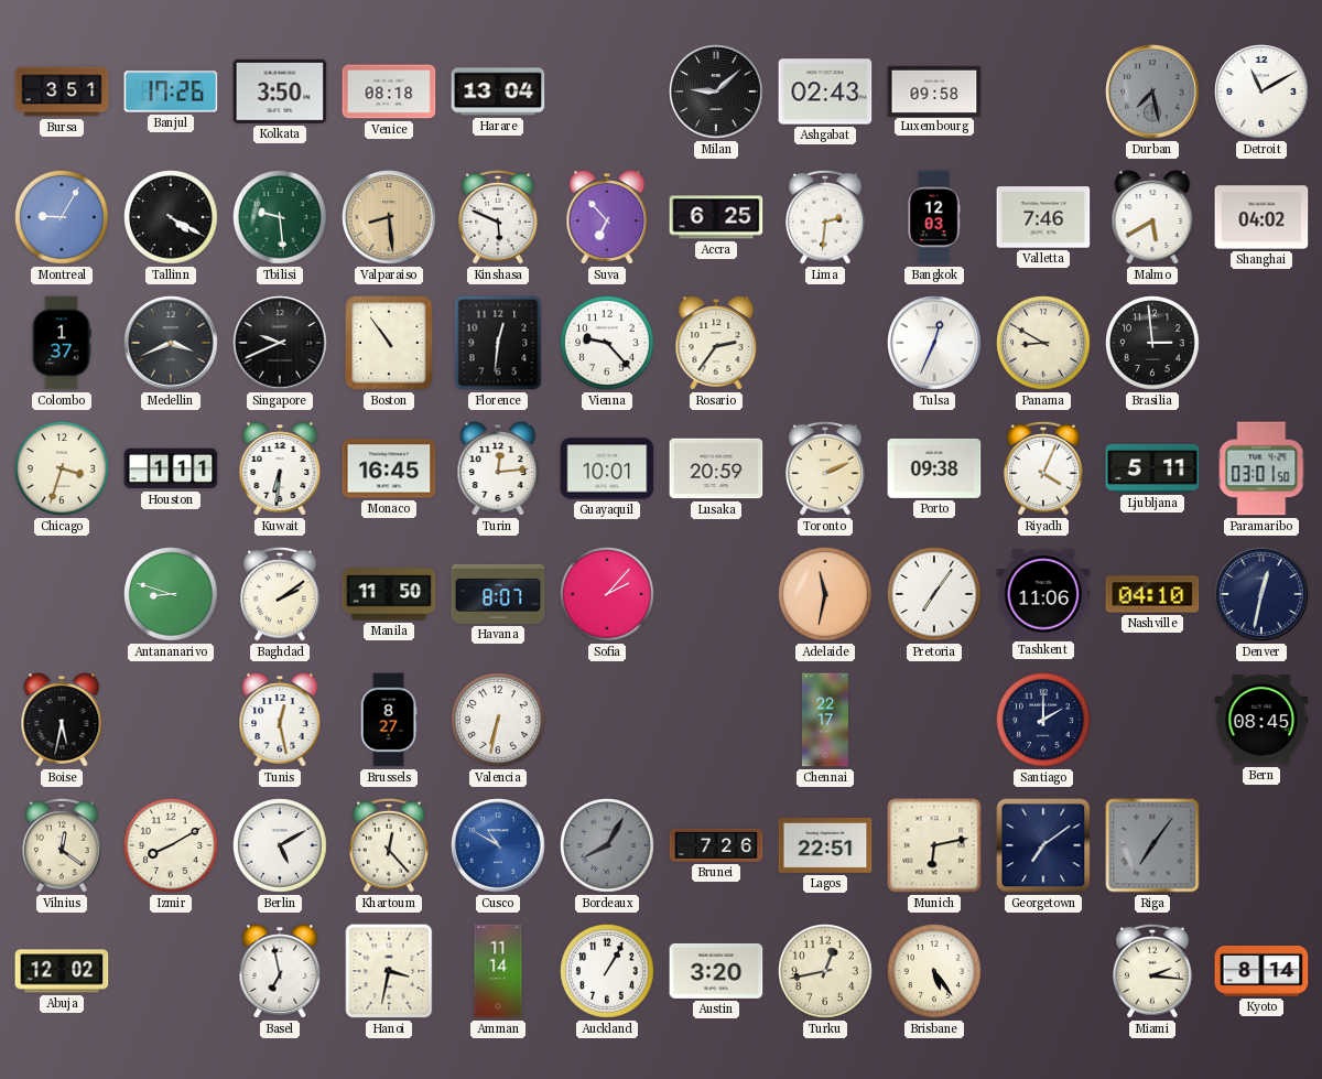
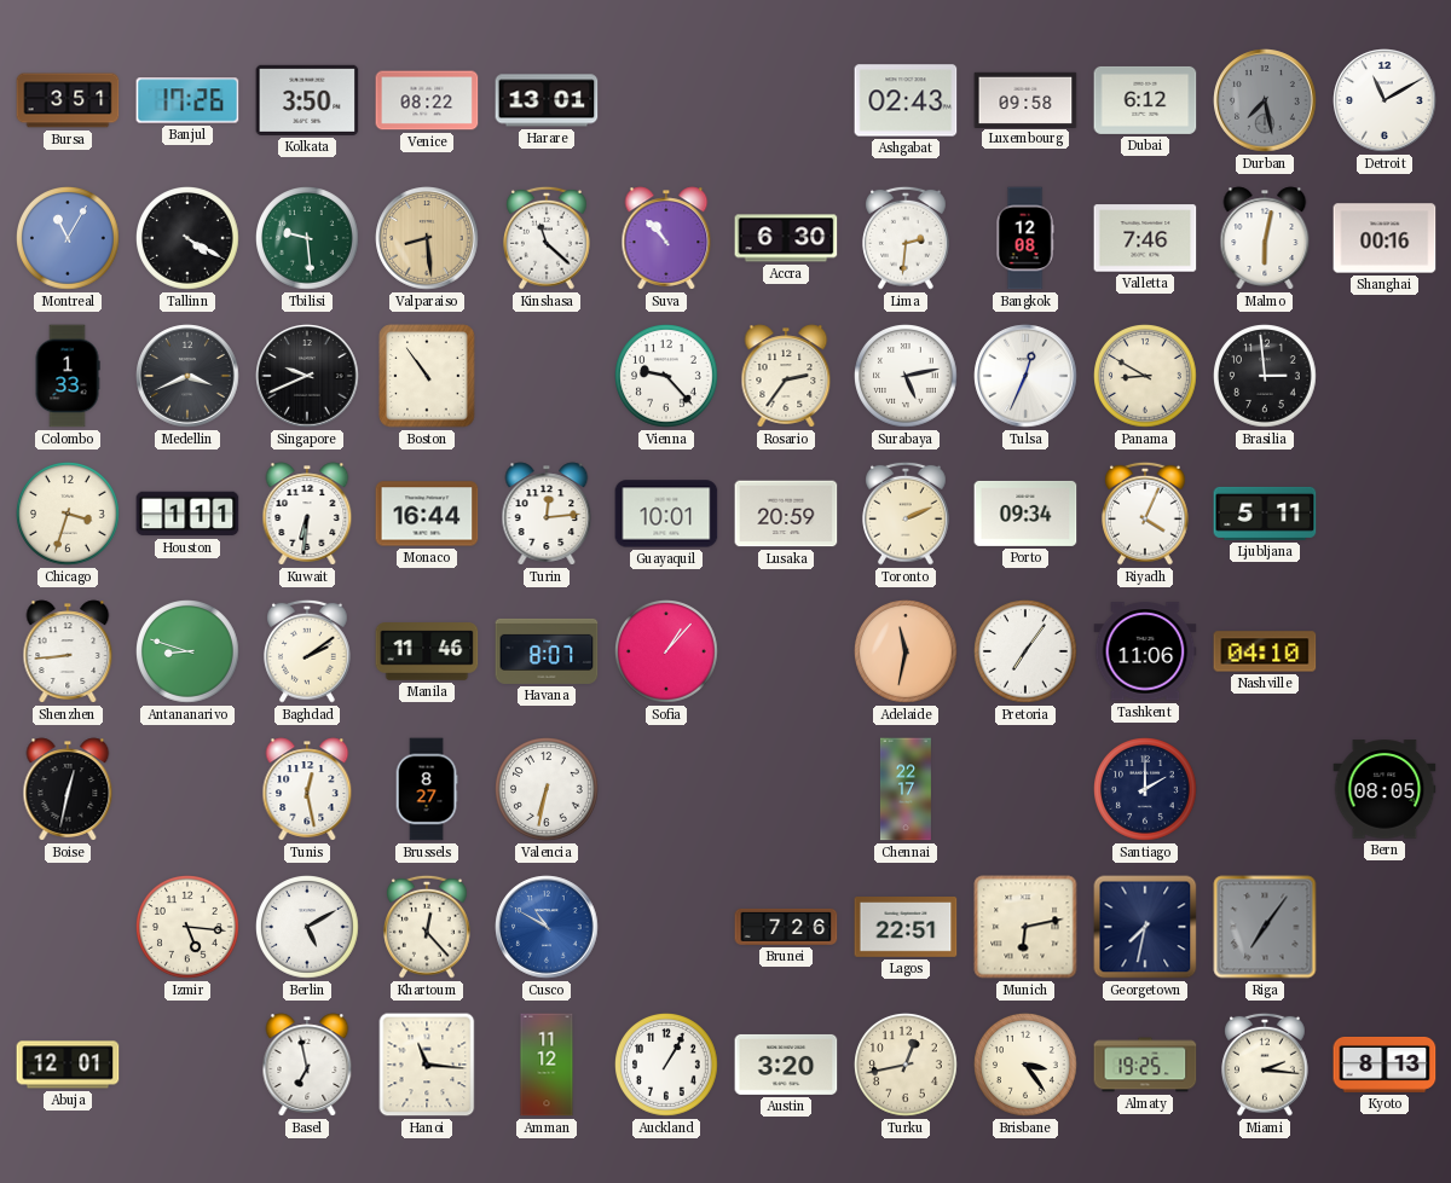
Venice: 08:18 -> 08:22
Harare: 13:04 -> 13:01
Milan: 9:08 -> none
Dubai: none -> 6:12
Montreal: 9:05 -> 11:05
Kinshasa: 5:49 -> 11:22
Suva: 6:53 -> 10:53
Accra: 6:25 -> 6:30
Bangkok: 12:03 -> 12:08
Malmo: 5:40 -> 6:02
Shanghai: 04:02 -> 00:16
Colombo: 1:37 -> 1:33
Florence: 12:31 -> none
Surabaya: none -> 5:13
Monaco: 16:45 -> 16:44
Porto: 09:38 -> 09:34
Paramaribo: 03:01 -> none
Shenzhen: none -> 8:44
Manila: 11:50 -> 11:46
Sofia: 2:07 -> 1:07
Denver: 12:32 -> none
Boise: 5:32 -> 12:32
Bern: 08:45 -> 08:05
Vilnius: 12:21 -> none
Izmir: 8:10 -> 5:16
Bordeaux: 8:05 -> none
Georgetown: 7:09 -> 7:32
Abuja: 12:02 -> 12:01
Hanoi: 3:32 -> 11:16
Amman: 11:14 -> 11:12
Brisbane: 5:24 -> 3:24
Almaty: none -> 19:25
Kyoto: 8:14 -> 8:13
